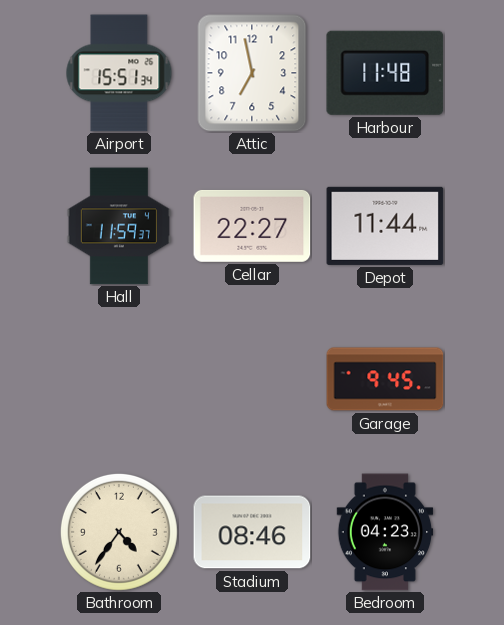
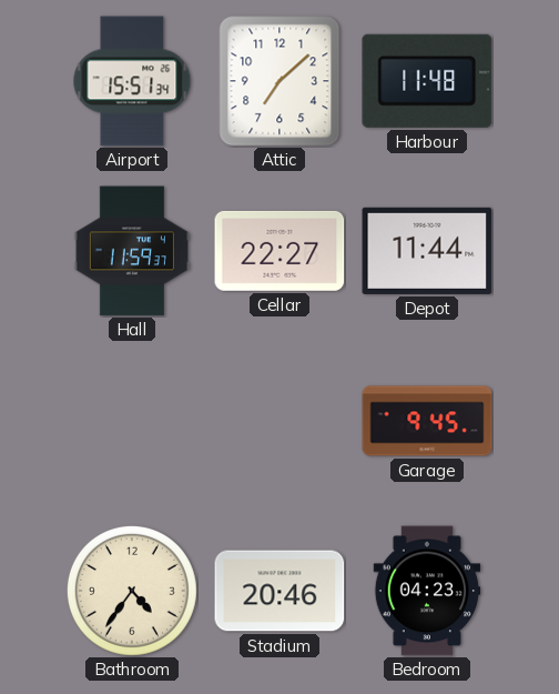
Attic: 6:58 -> 7:08
Stadium: 08:46 -> 20:46
